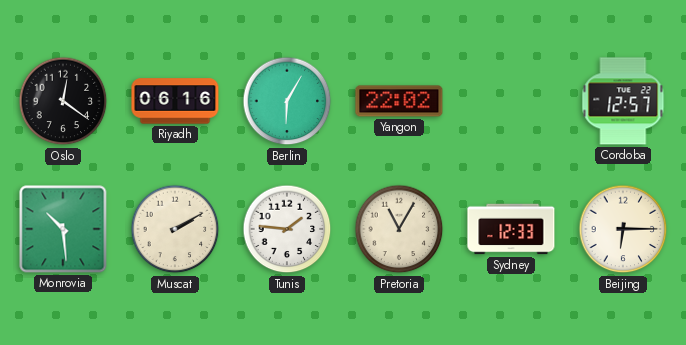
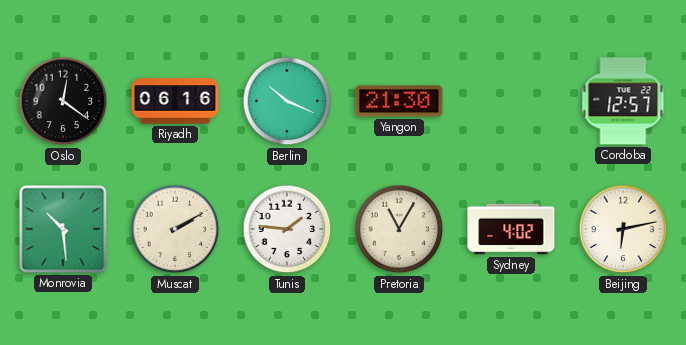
Berlin: 6:05 -> 10:19
Yangon: 22:02 -> 21:30
Sydney: 12:33 -> 4:02
Beijing: 6:15 -> 6:13
